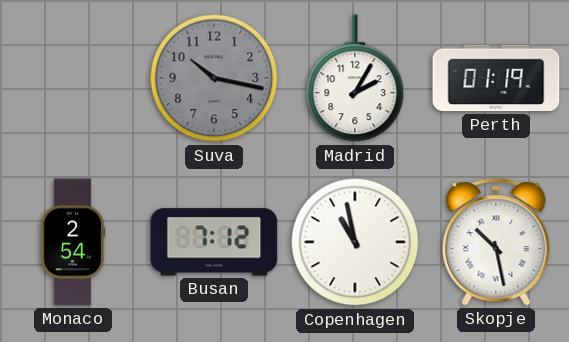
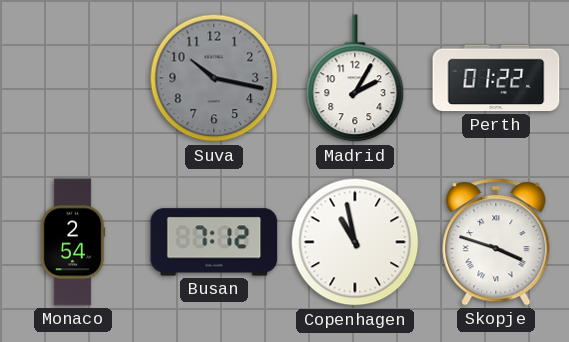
Perth: 01:19 -> 01:22
Skopje: 10:28 -> 3:48
